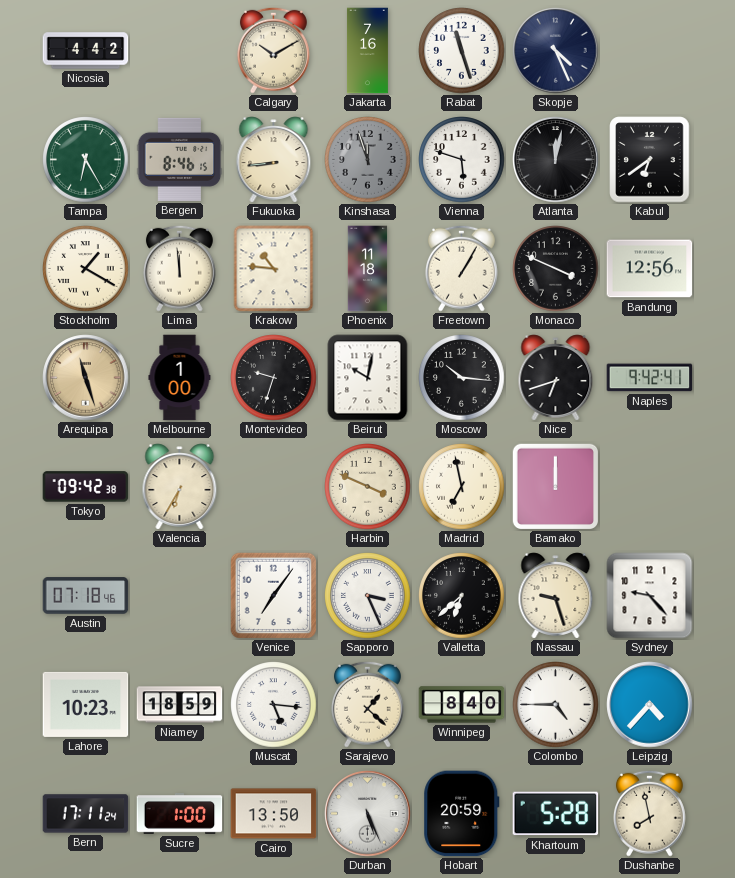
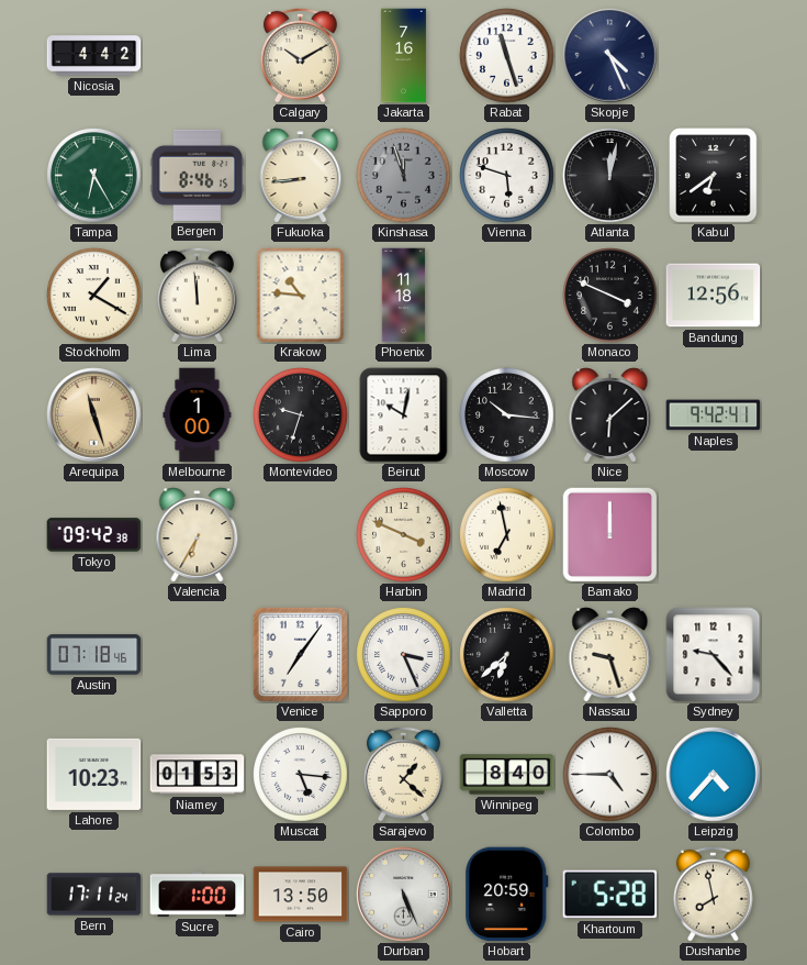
Freetown: 1:05 -> none
Nice: 6:42 -> 6:08
Niamey: 18:59 -> 01:53
